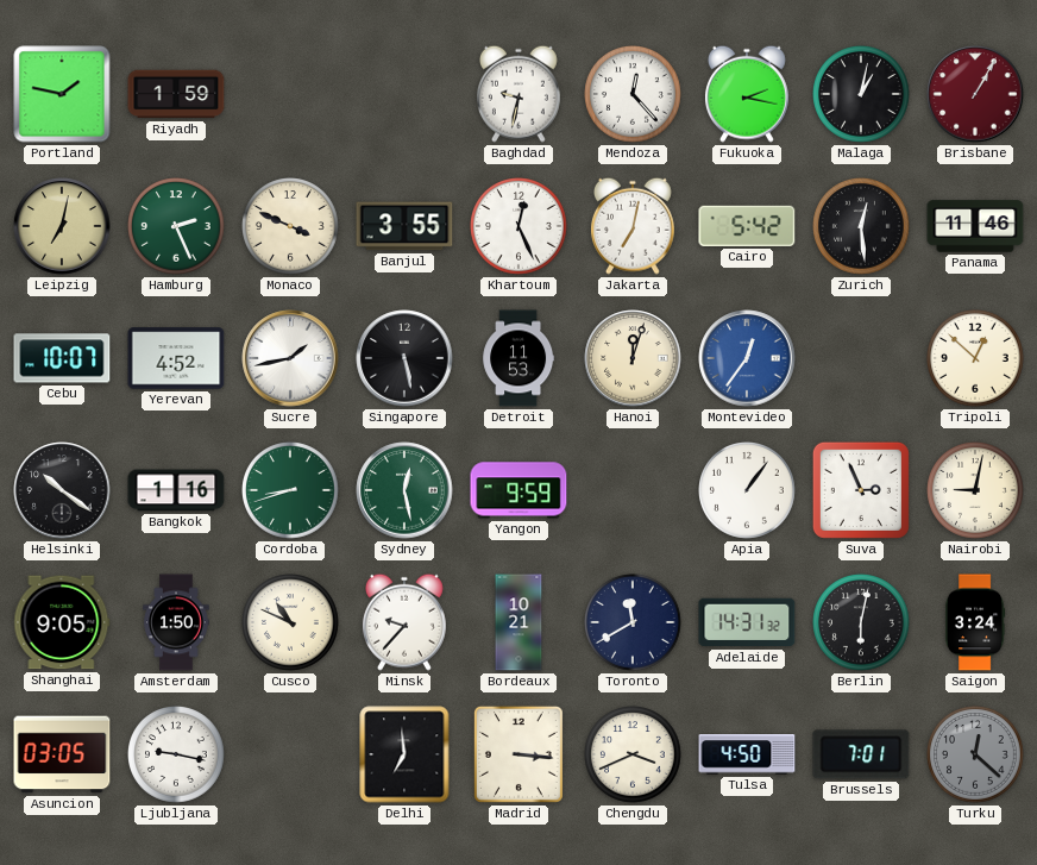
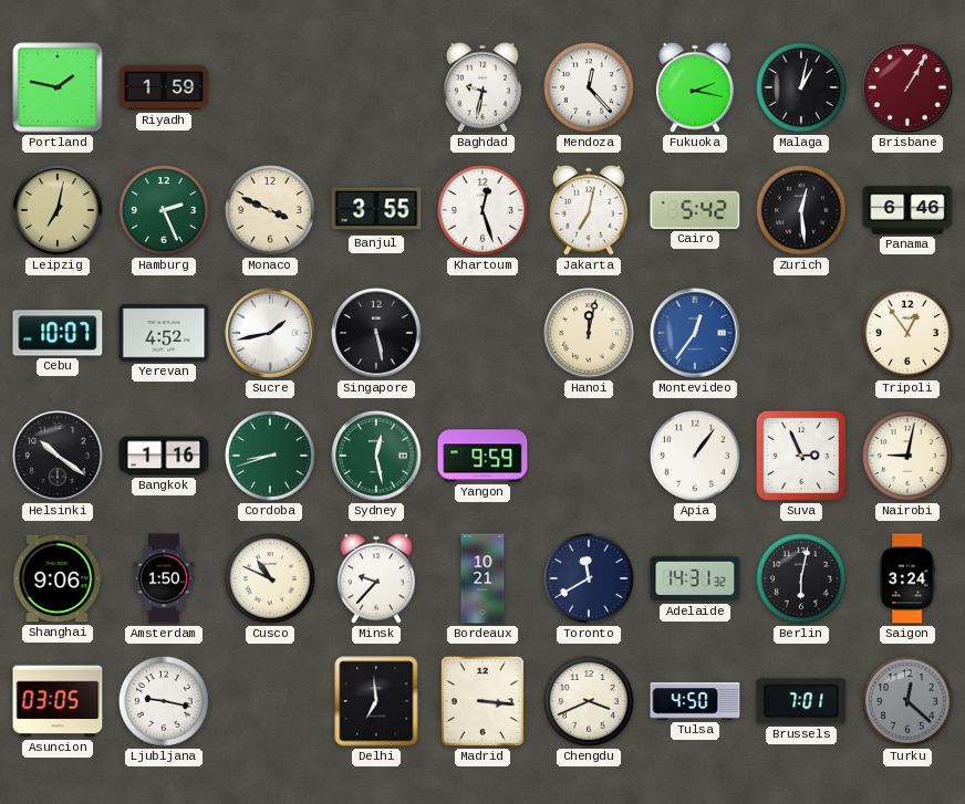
Khartoum: 12:26 -> 12:27
Panama: 11:46 -> 6:46
Detroit: 11:53 -> none
Hanoi: 12:03 -> 12:02
Tripoli: 12:52 -> 12:54
Shanghai: 9:05 -> 9:06
